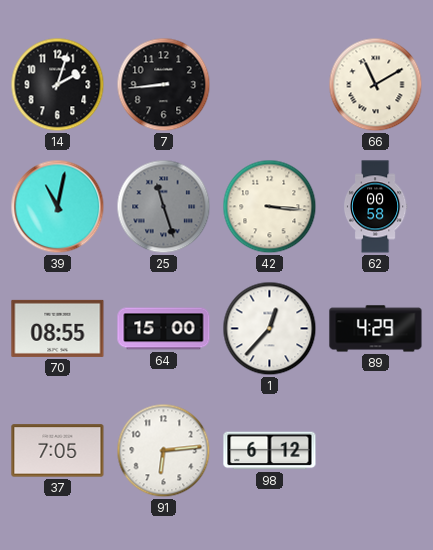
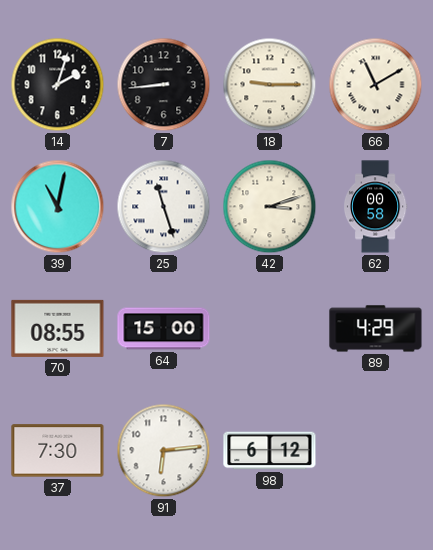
18: none -> 9:15
25 dial: grey -> white
42: 3:16 -> 3:12
1: 12:37 -> none
37: 7:05 -> 7:30
